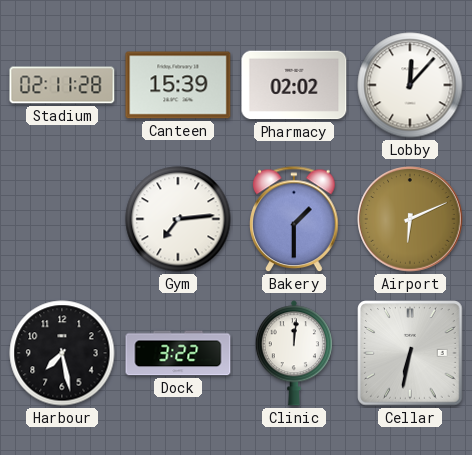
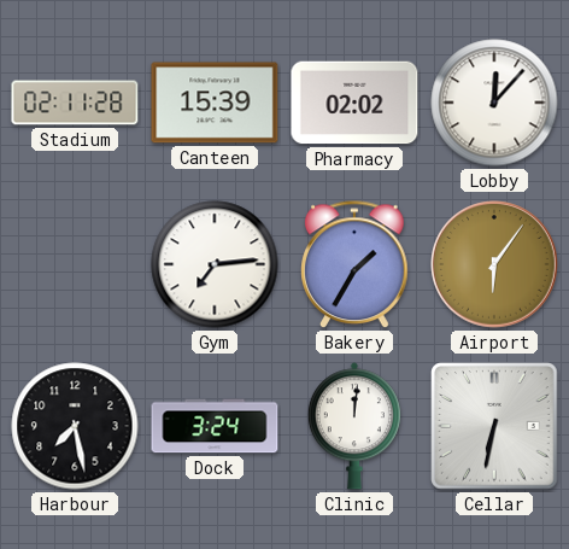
Bakery: 1:30 -> 1:35
Airport: 6:11 -> 6:06
Dock: 3:22 -> 3:24
